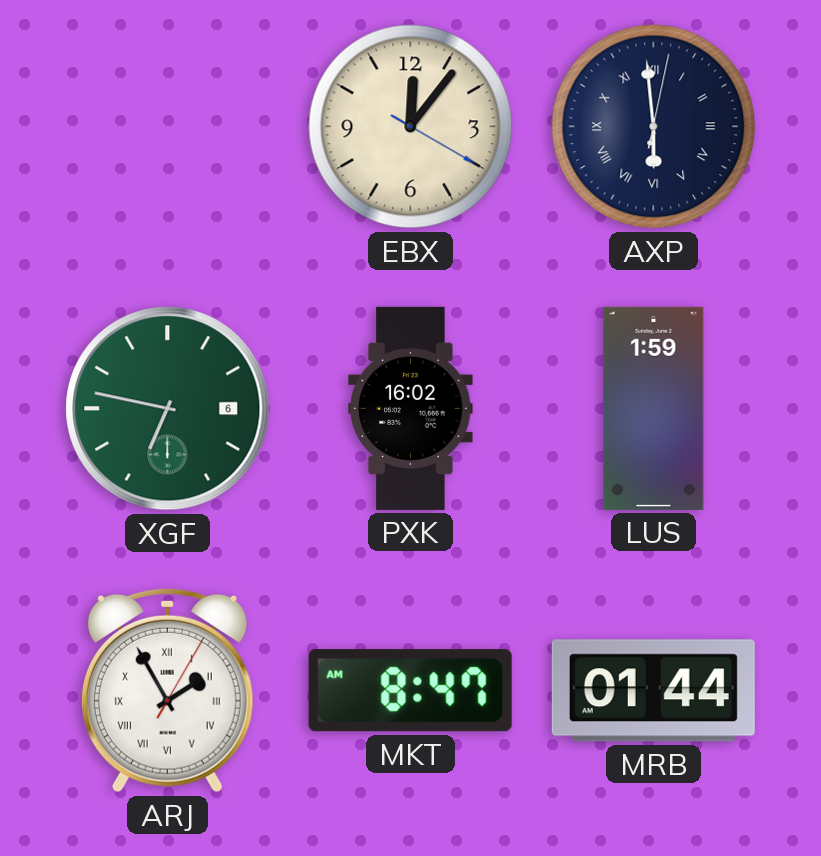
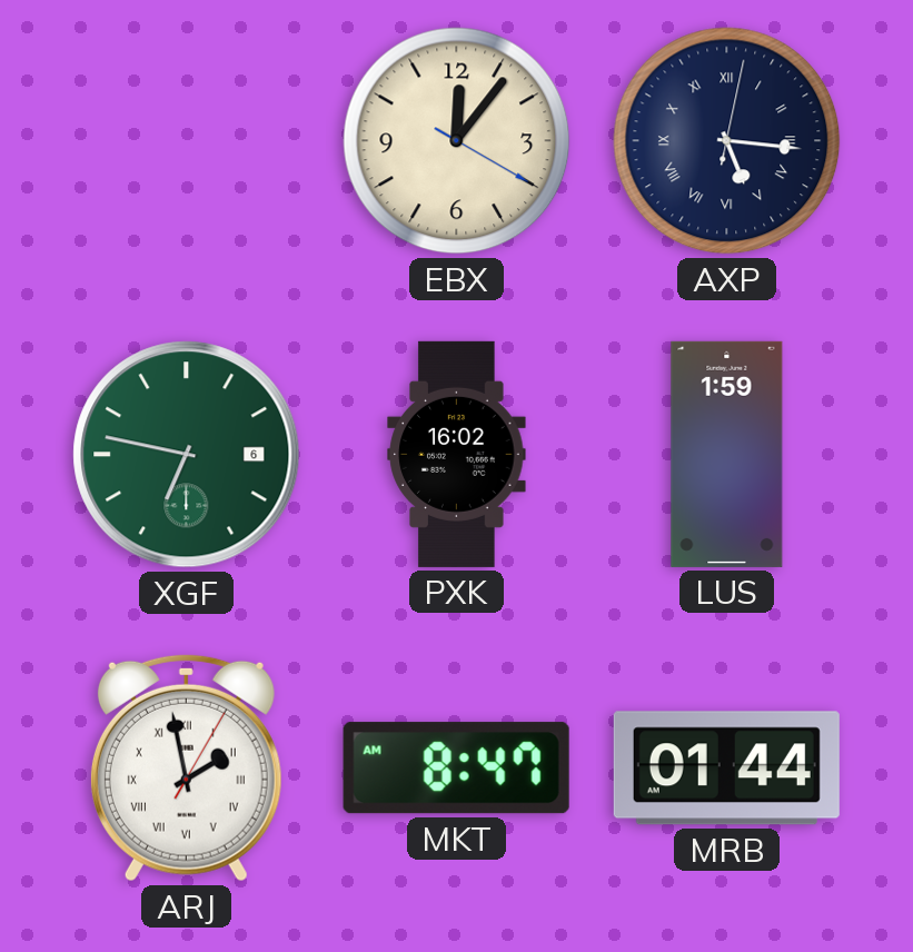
AXP: 5:59 -> 5:16
ARJ: 1:55 -> 1:58
